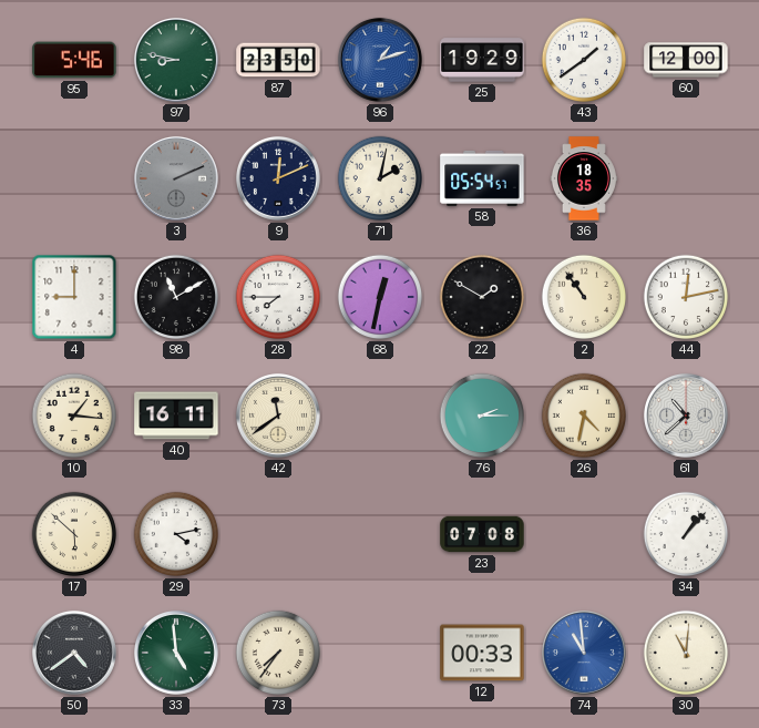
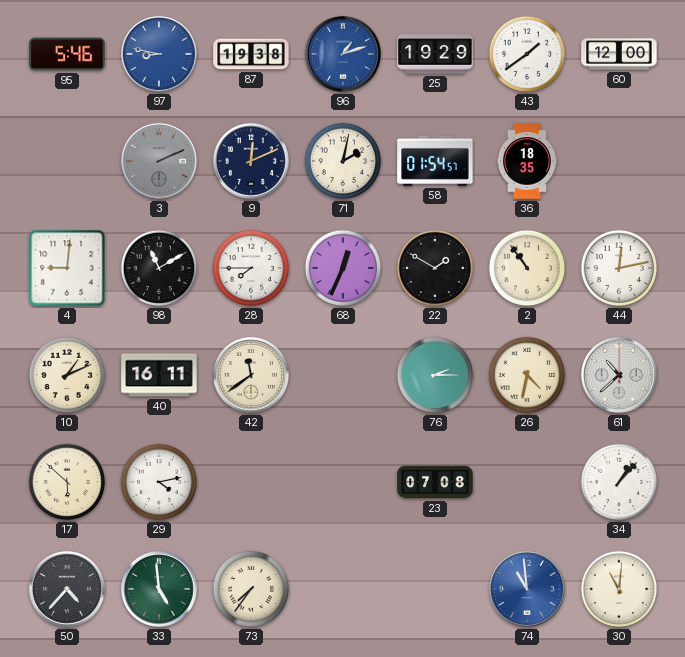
97 dial: green -> blue
87: 23:50 -> 19:38
58: 05:54 -> 01:54
4: 9:00 -> 9:01
68: 12:32 -> 12:34
10: 1:16 -> 1:11
50: 4:39 -> 4:37
12: 00:33 -> none
